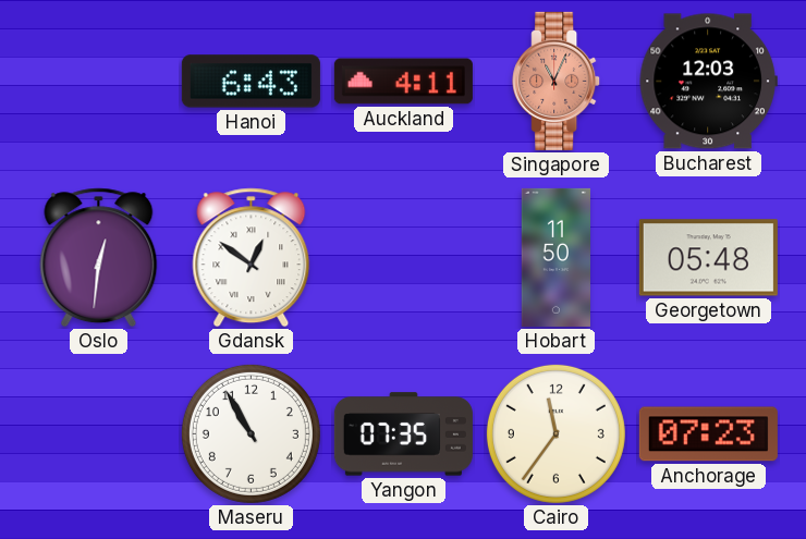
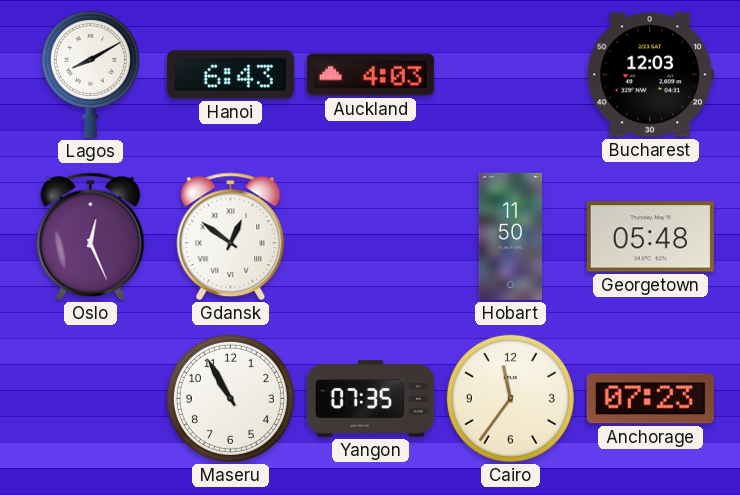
Lagos: none -> 8:10
Auckland: 4:11 -> 4:03
Singapore: 11:04 -> none
Oslo: 12:31 -> 12:26
